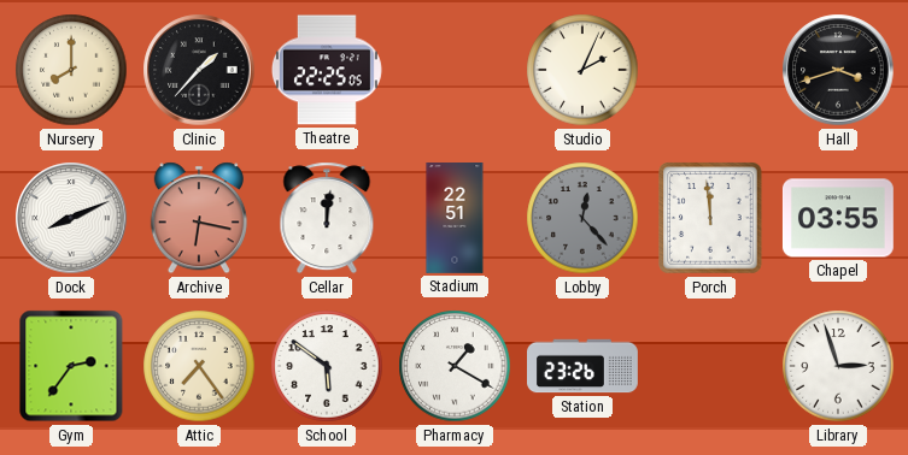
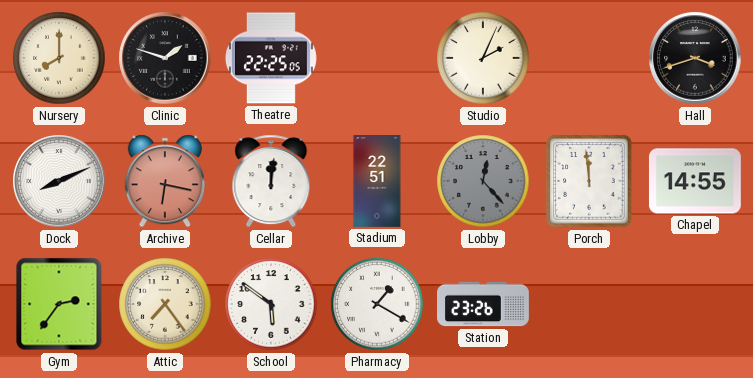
Clinic: 1:37 -> 1:48
Chapel: 03:55 -> 14:55
Library: 2:57 -> none
